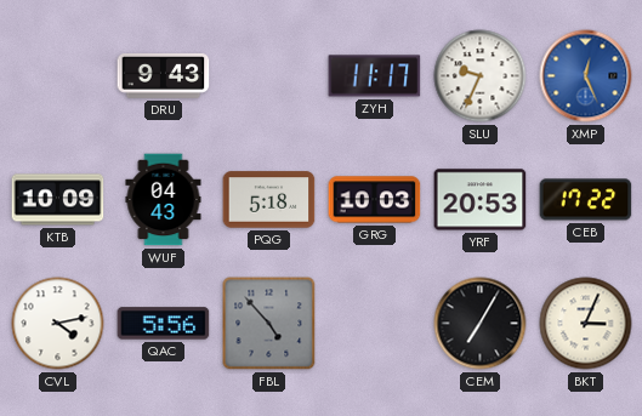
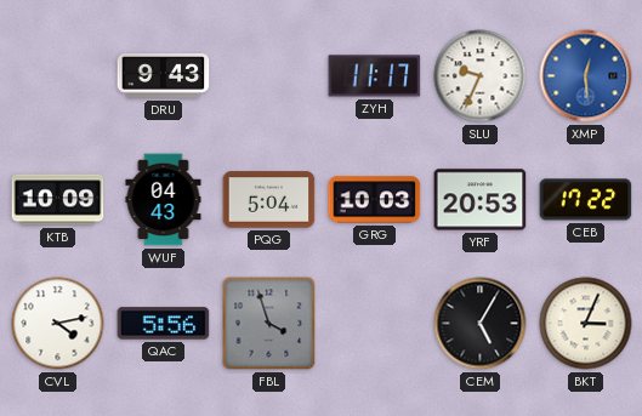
XMP: 12:26 -> 12:29
PQG: 5:18 -> 5:04
FBL: 4:53 -> 3:57
CEM: 7:05 -> 5:05
